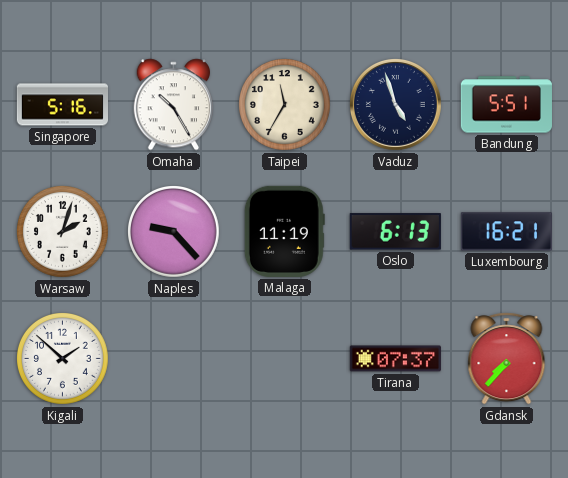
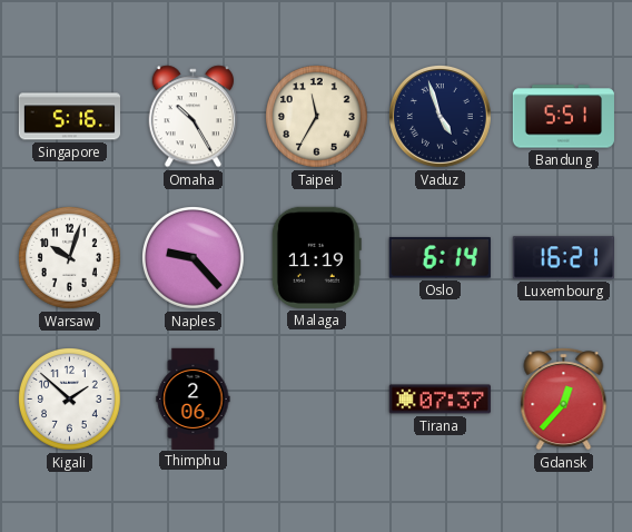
Warsaw: 2:03 -> 10:03
Oslo: 6:13 -> 6:14
Thimphu: none -> 2:06
Gdansk: 7:37 -> 12:37
